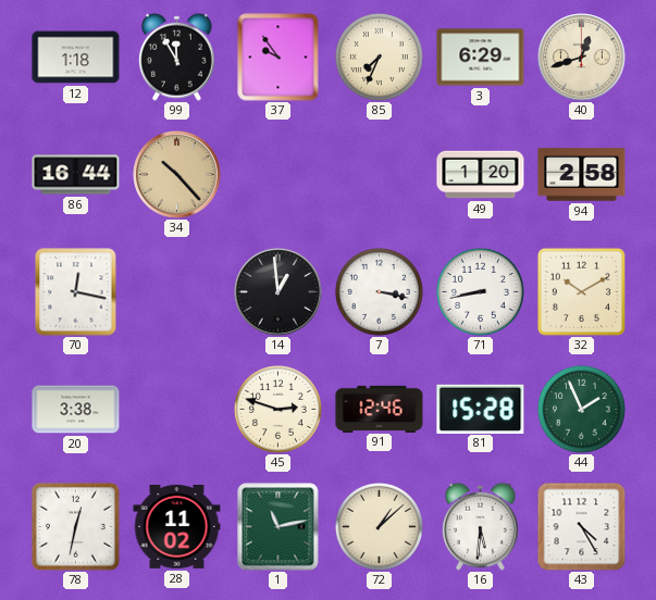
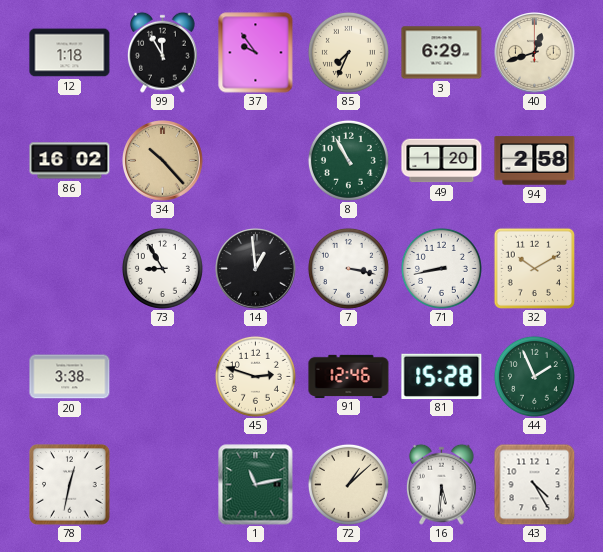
86: 16:44 -> 16:02
8: none -> 10:55
70: 12:17 -> none
73: none -> 8:55
28: 11:02 -> none
